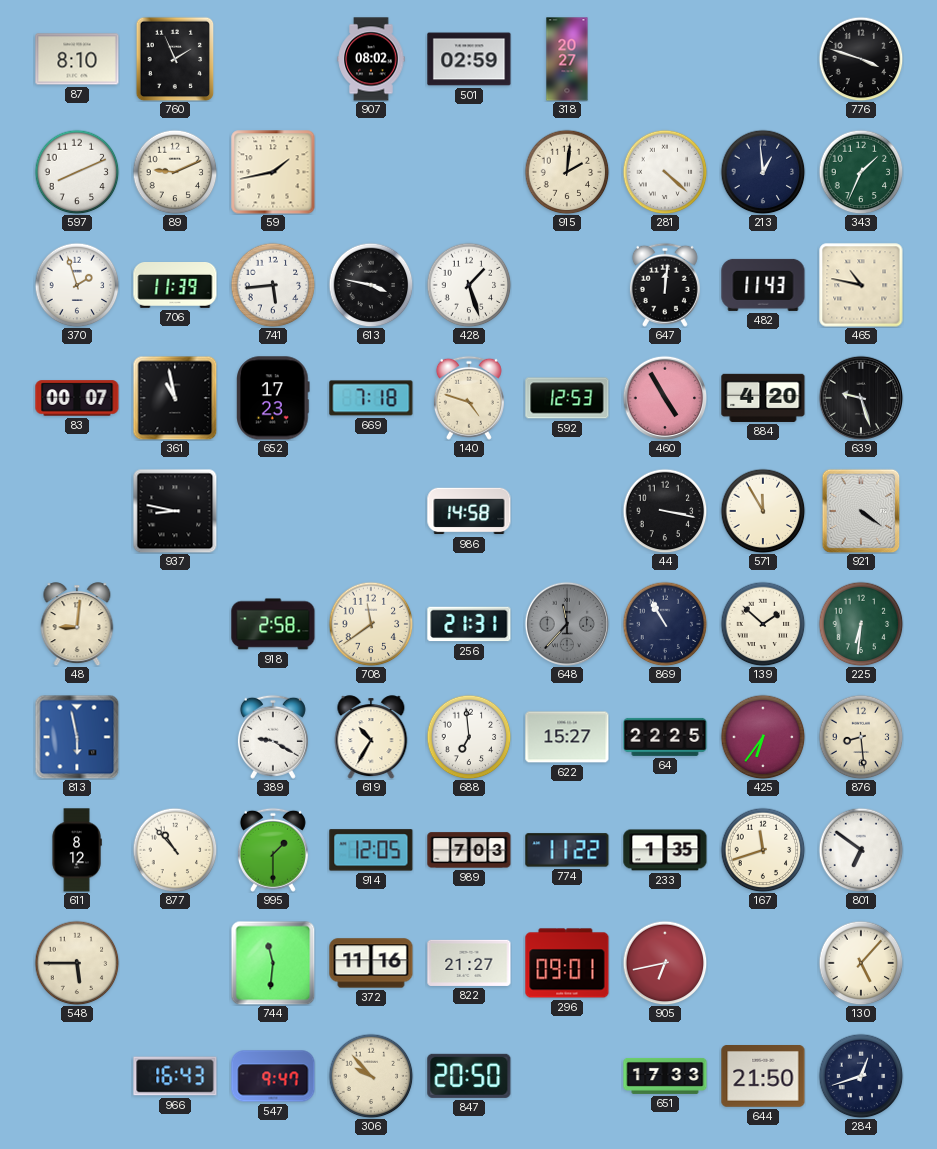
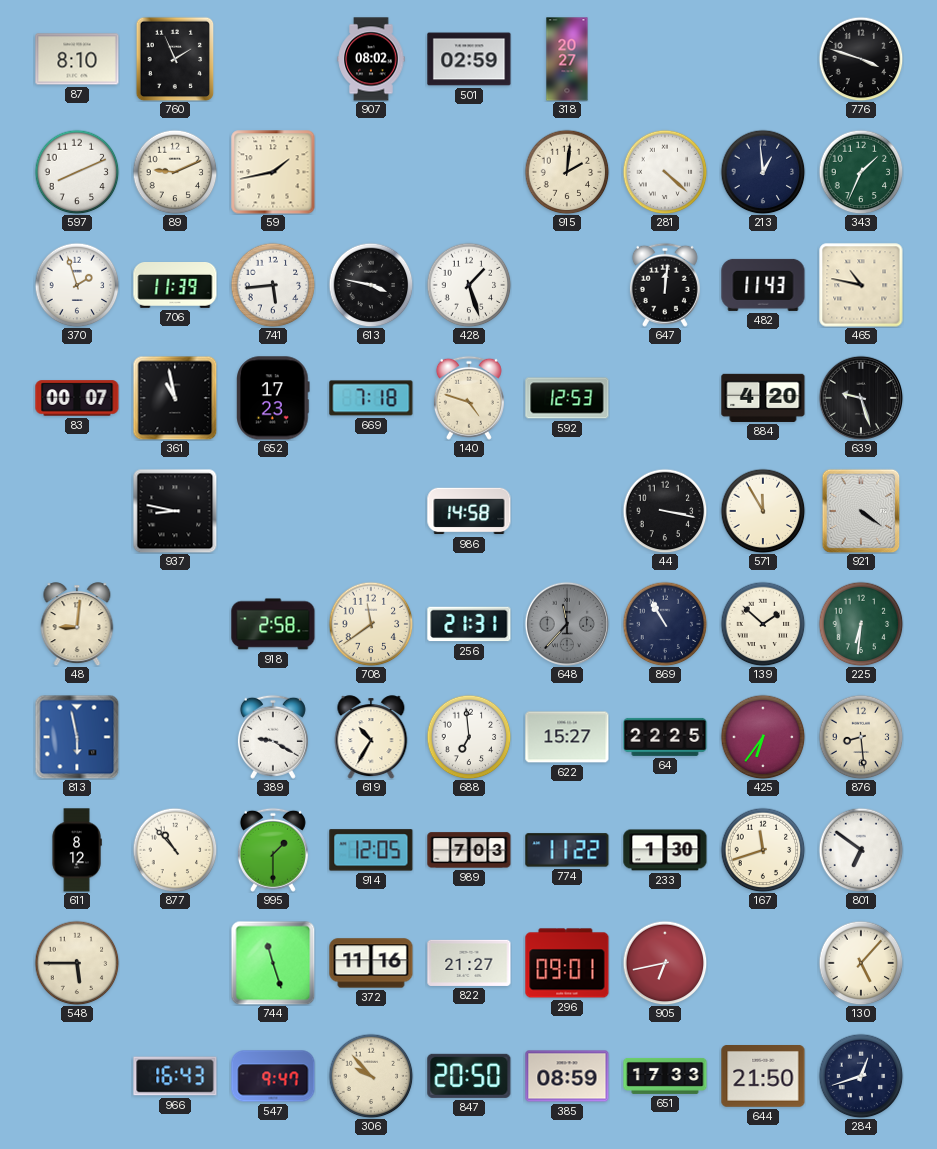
460: 4:55 -> none
233: 1:35 -> 1:30
744: 11:31 -> 11:27
385: none -> 08:59
